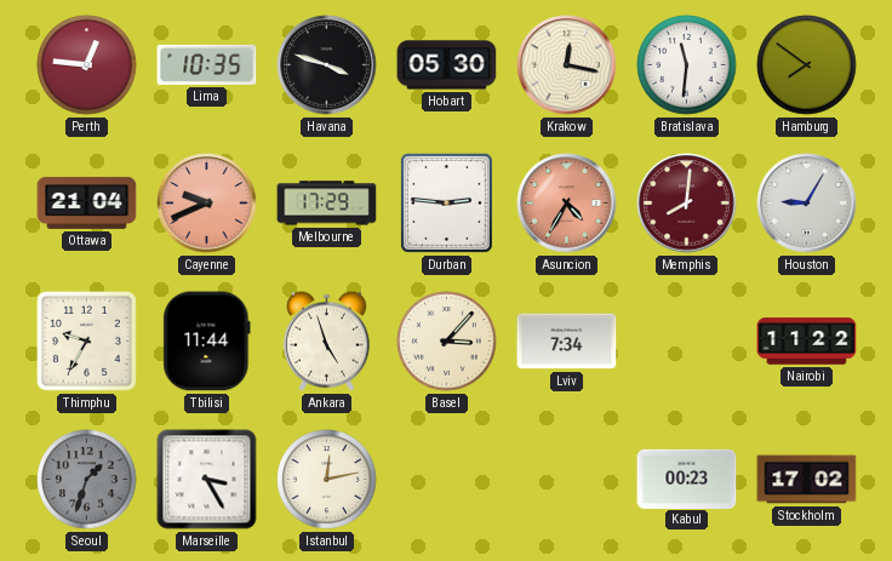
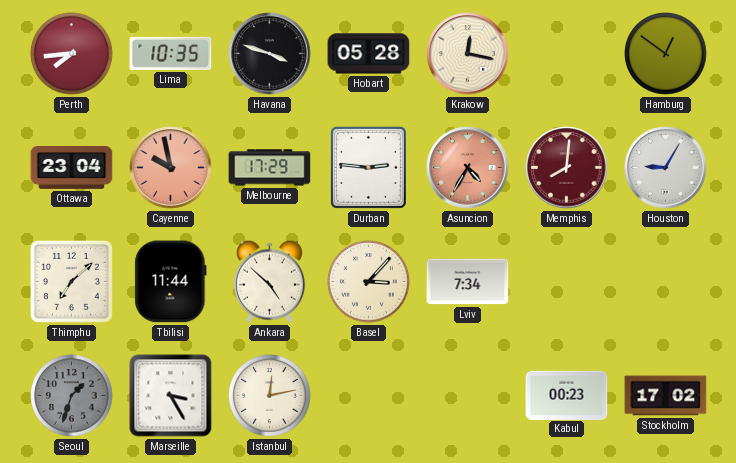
Perth: 12:46 -> 7:44
Hobart: 05:30 -> 05:28
Bratislava: 11:31 -> none
Hamburg: 7:51 -> 12:51
Ottawa: 21:04 -> 23:04
Cayenne: 9:41 -> 9:58
Thimphu: 9:35 -> 7:08
Ankara: 4:57 -> 4:52
Nairobi: 11:22 -> none
